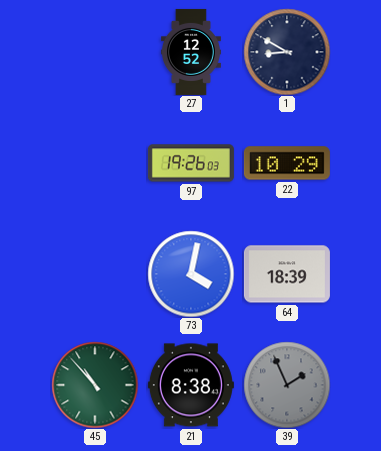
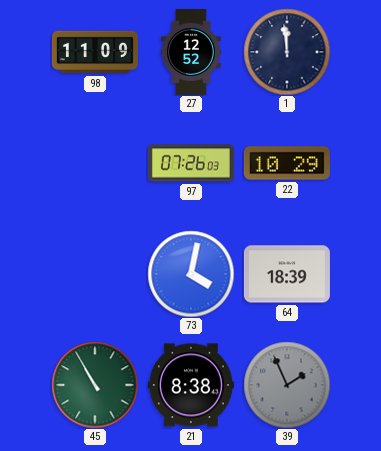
98: none -> 11:09
1: 8:50 -> 11:59
97: 19:26 -> 07:26
45: 10:53 -> 10:55
